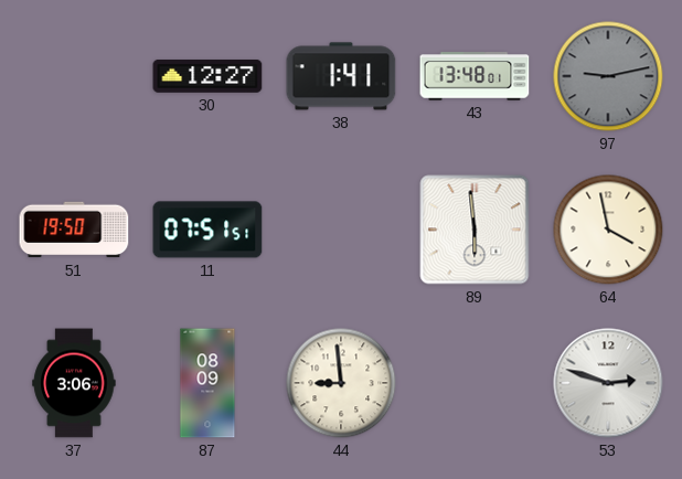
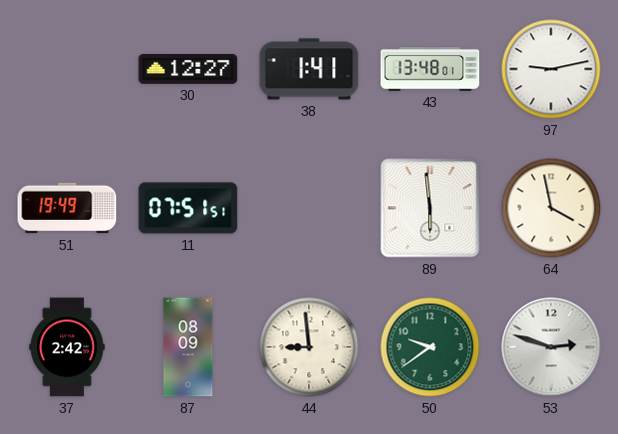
97 dial: grey -> white
51: 19:50 -> 19:49
37: 3:06 -> 2:42
50: none -> 9:39
